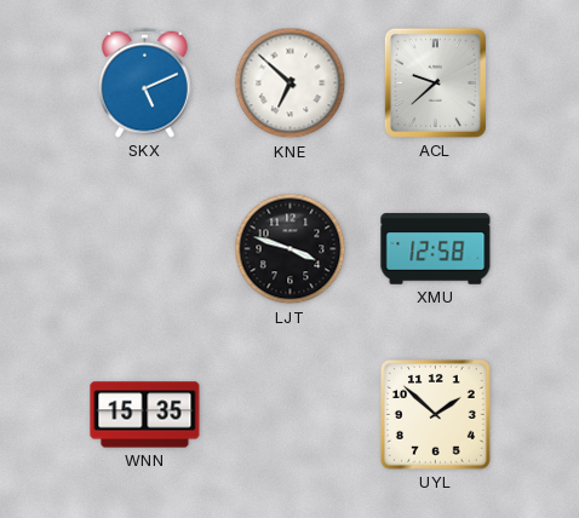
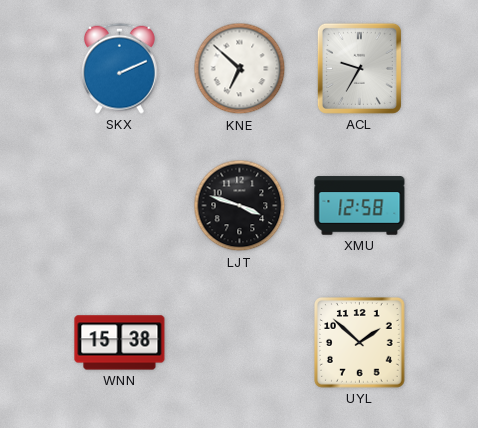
SKX: 5:11 -> 2:11
ACL: 9:38 -> 9:35
WNN: 15:35 -> 15:38
